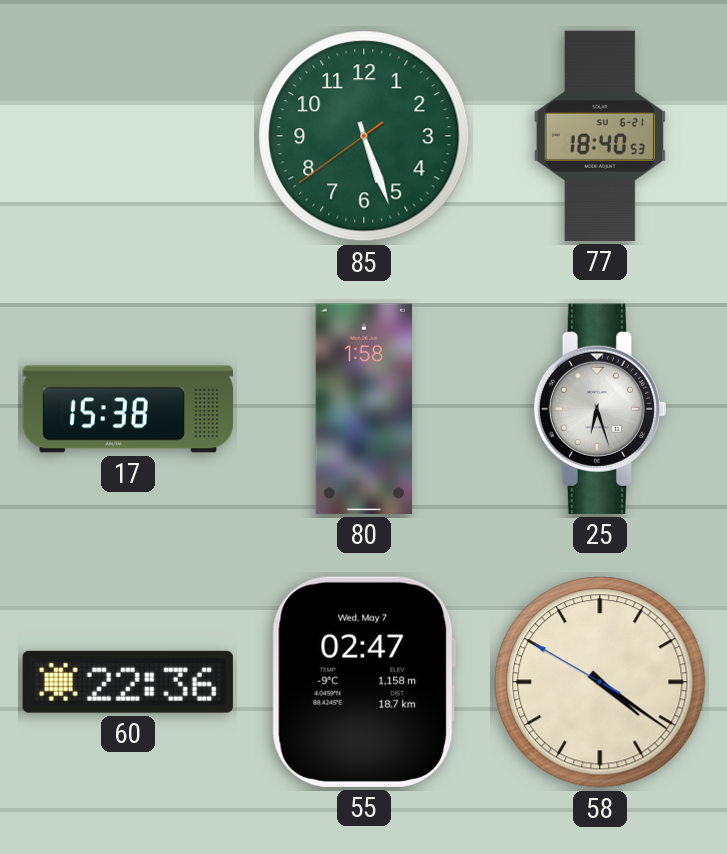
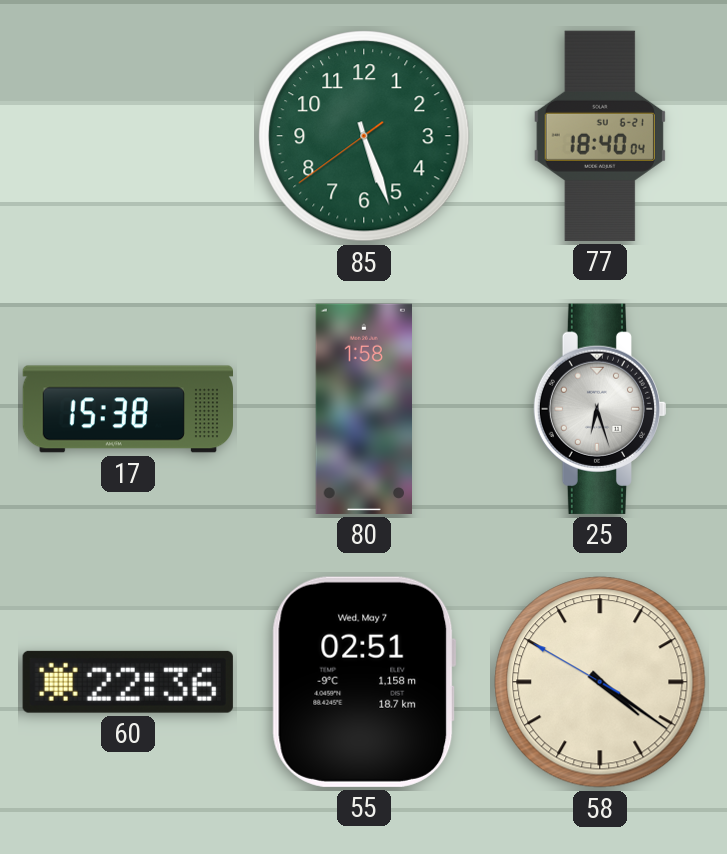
77: 18:40:53 -> 18:40:04
55: 02:47 -> 02:51
